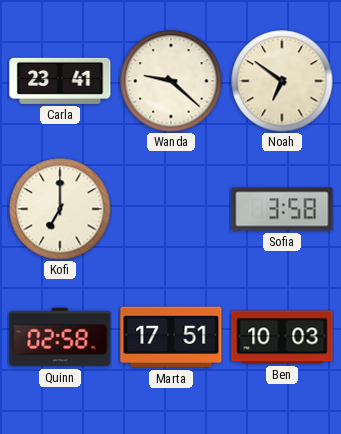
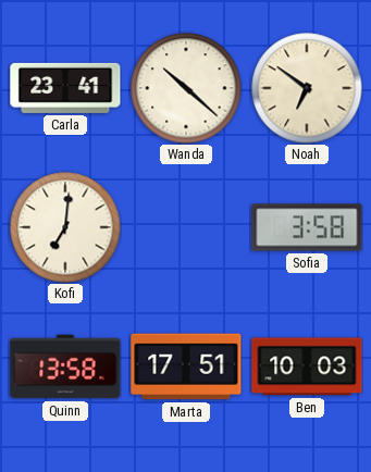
Wanda: 9:22 -> 10:22
Kofi: 7:00 -> 7:01
Quinn: 02:58 -> 13:58
